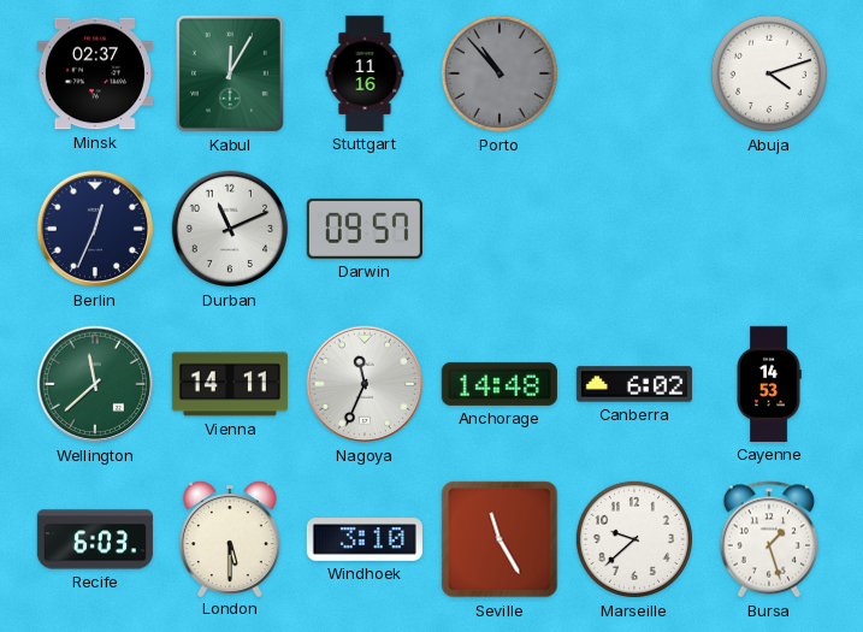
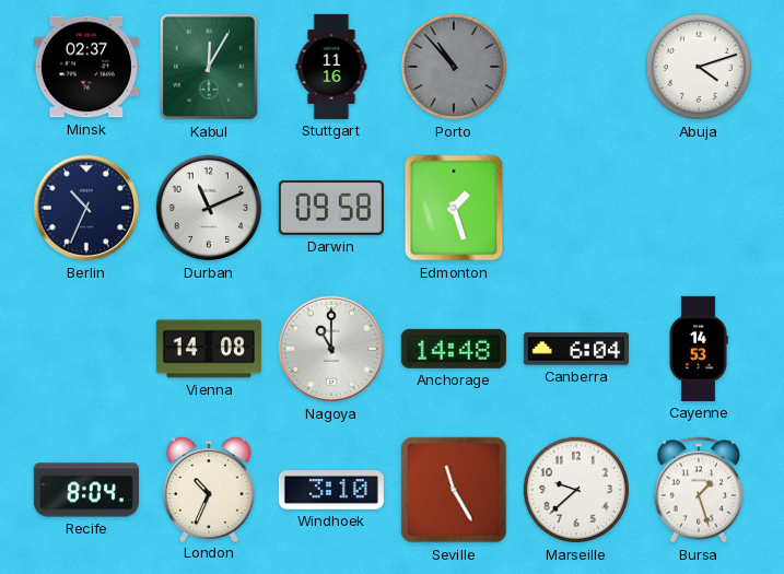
Berlin: 12:34 -> 10:34
Darwin: 09:57 -> 09:58
Edmonton: none -> 1:27
Wellington: 11:38 -> none
Vienna: 14:11 -> 14:08
Nagoya: 11:34 -> 11:00
Canberra: 6:02 -> 6:04
Recife: 6:03 -> 8:04
London: 5:30 -> 10:34
